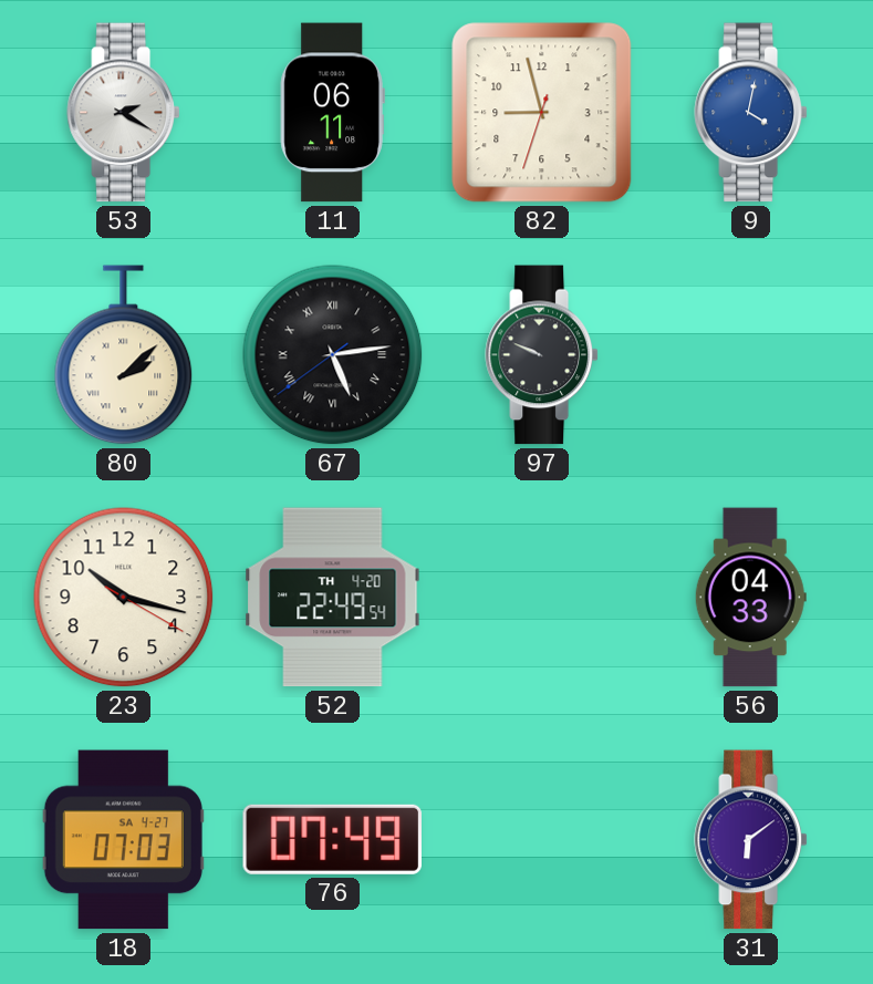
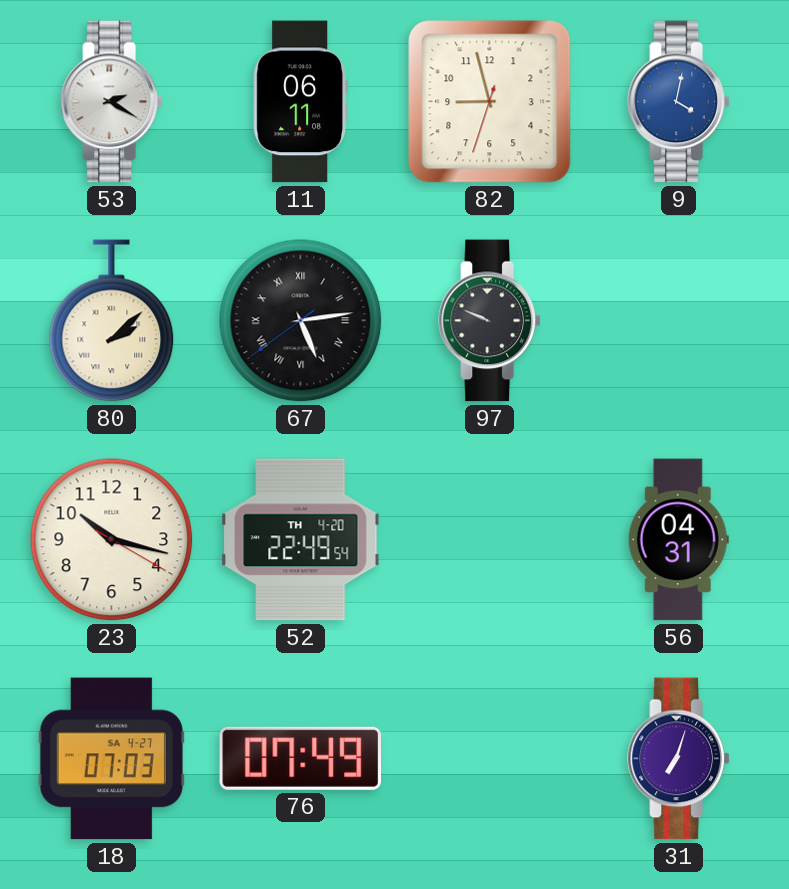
56: 04:33 -> 04:31
31: 6:09 -> 7:03
